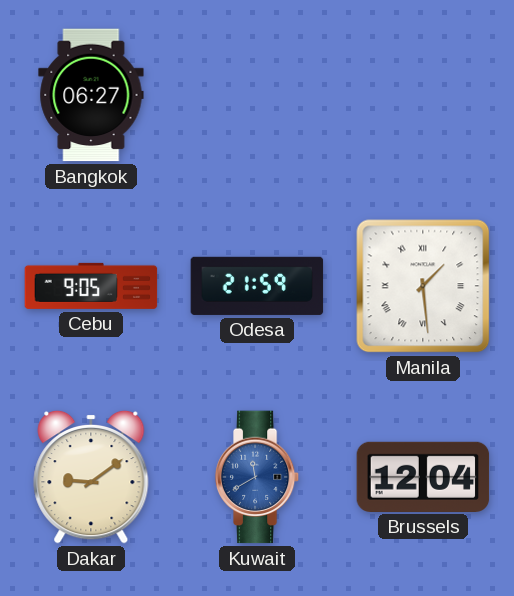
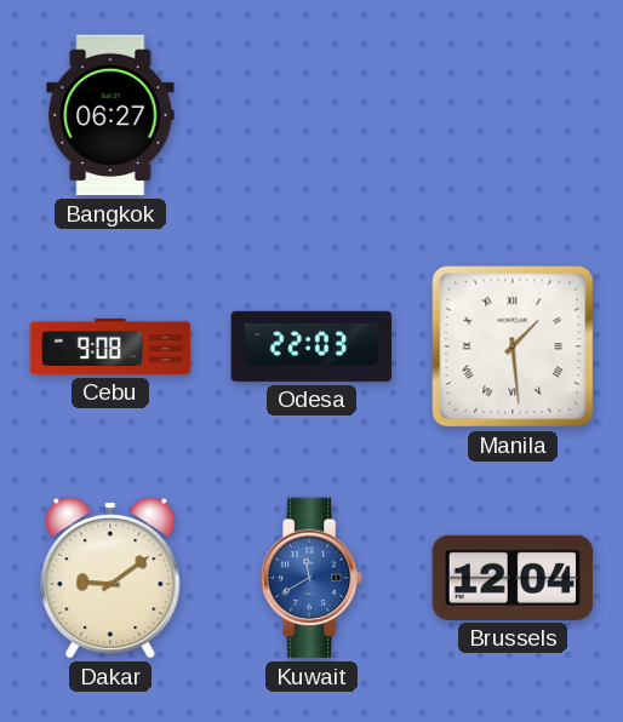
Cebu: 9:05 -> 9:08
Odesa: 21:59 -> 22:03
